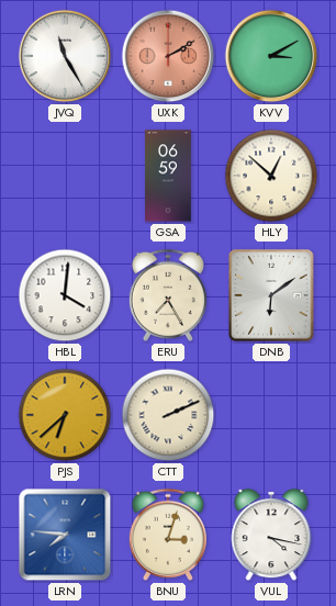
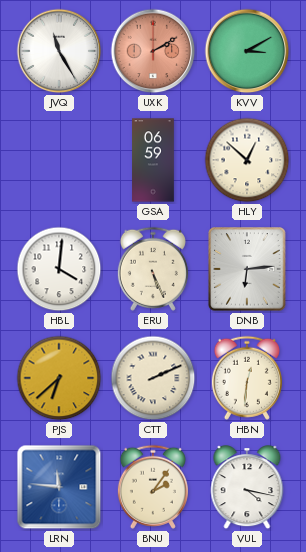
ERU: 7:25 -> 5:26
DNB: 6:09 -> 6:14
HBN: none -> 12:31
LRN: 7:46 -> 11:46
BNU: 3:03 -> 2:06
